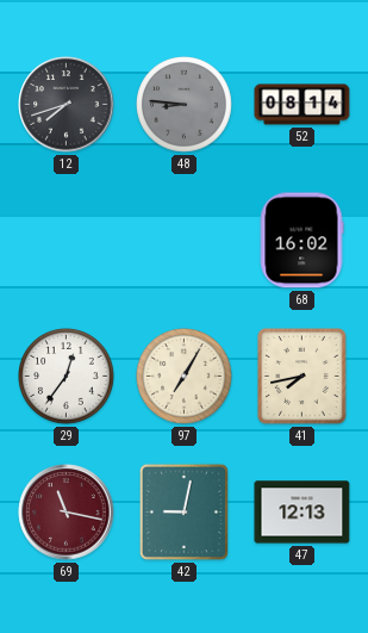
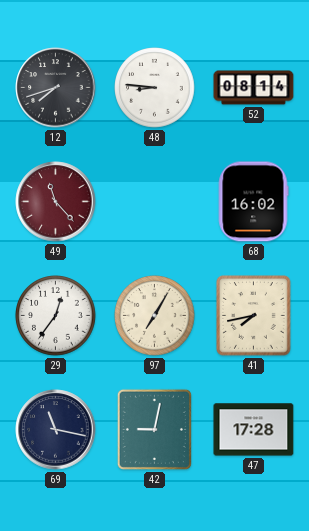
48 dial: grey -> white
49: none -> 11:23
69 dial: burgundy -> navy
47: 12:13 -> 17:28
